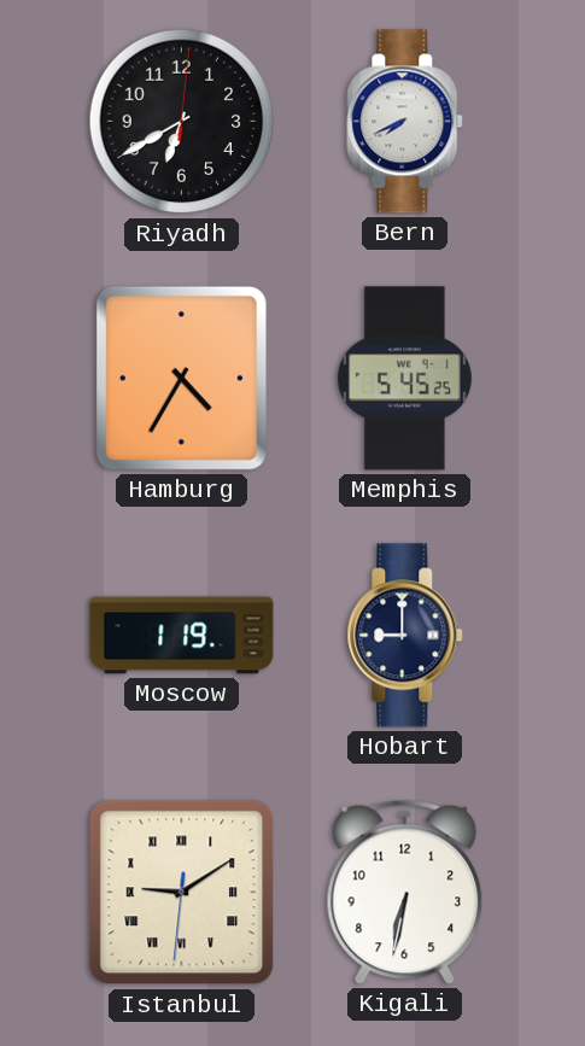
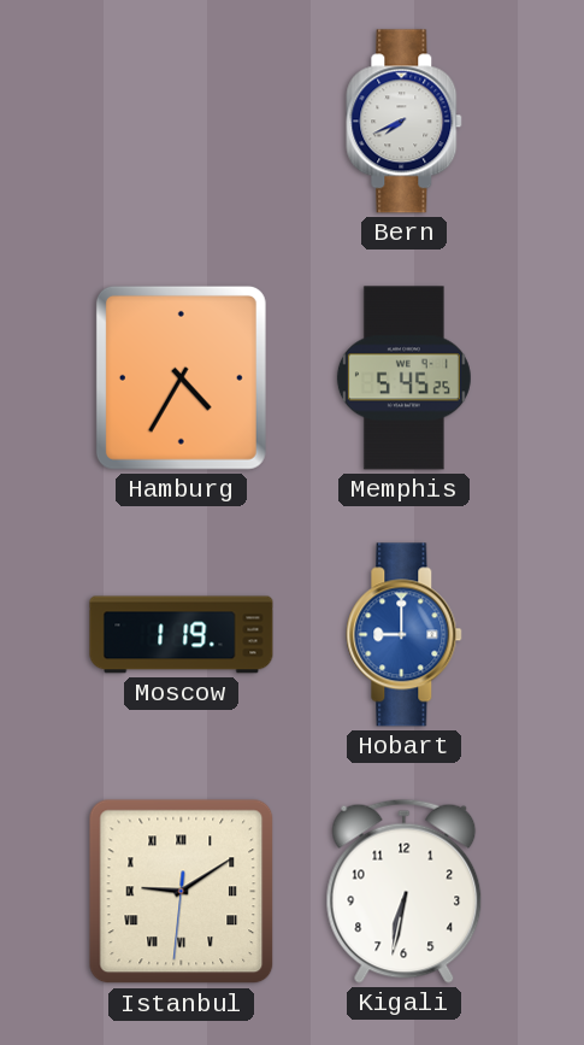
Riyadh: 6:40 -> none
Hobart dial: navy -> blue
